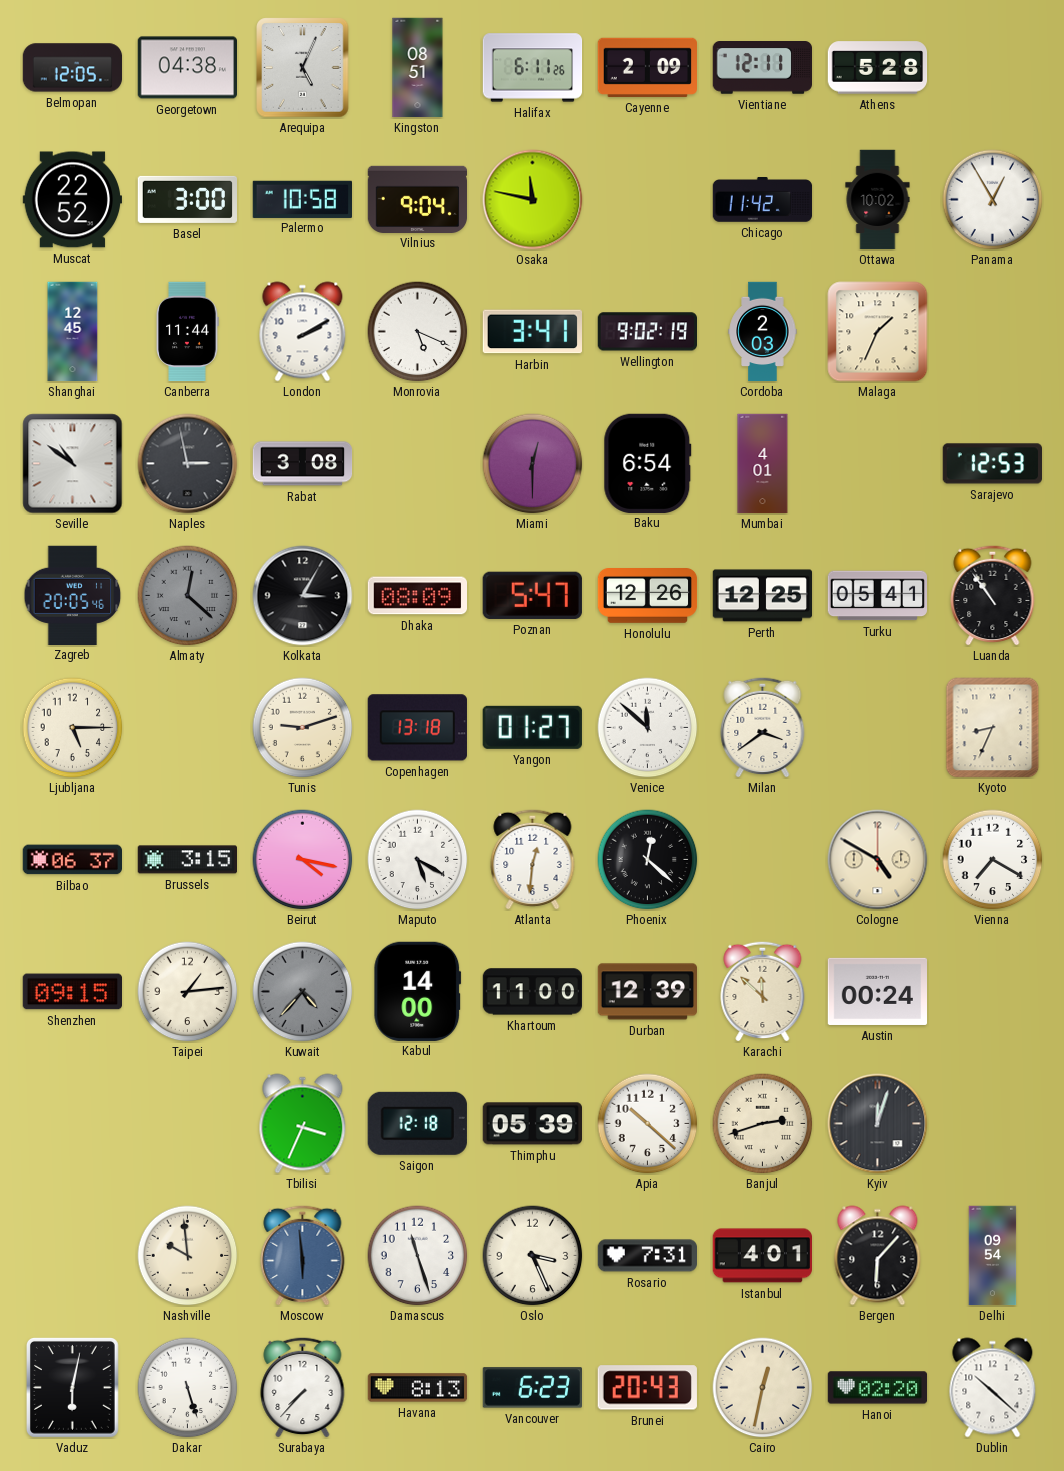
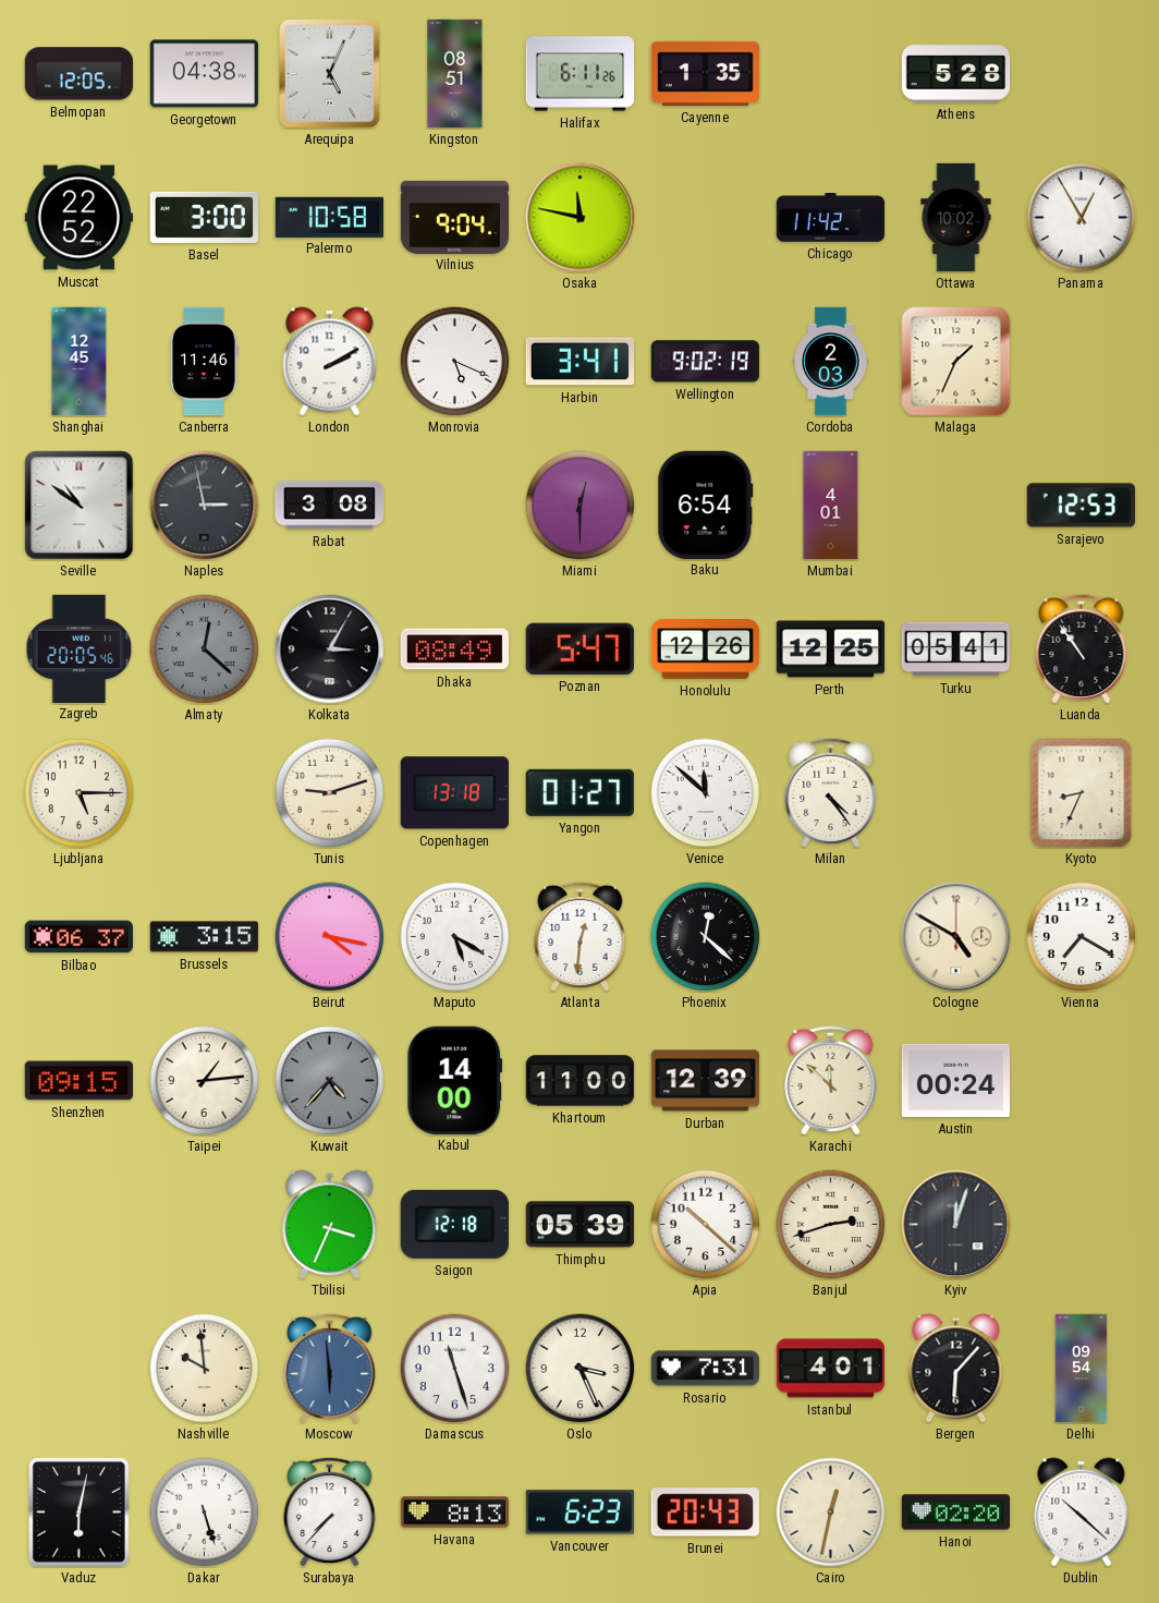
Cayenne: 2:09 -> 1:35
Vientiane: 12:11 -> none
Canberra: 11:44 -> 11:46
Dhaka: 08:09 -> 08:49
Milan: 3:39 -> 4:24
